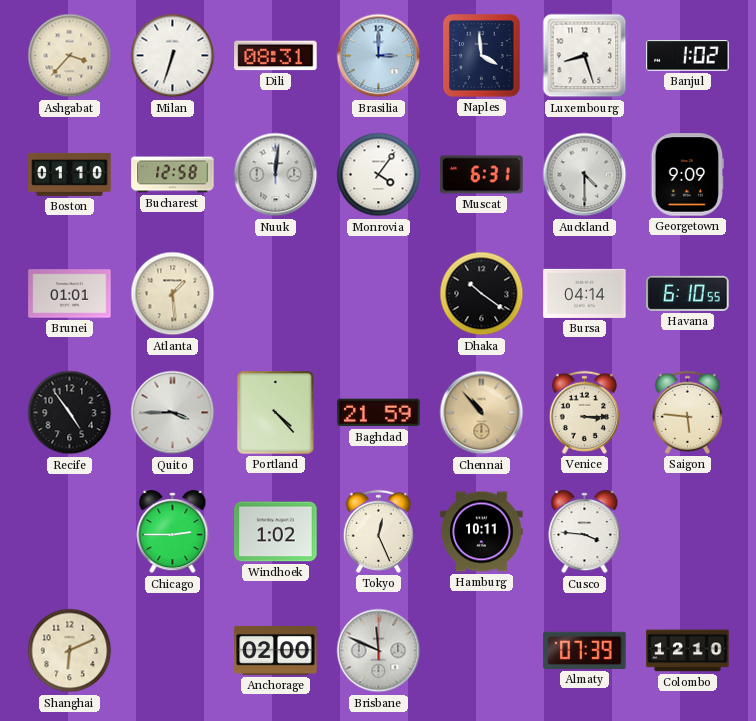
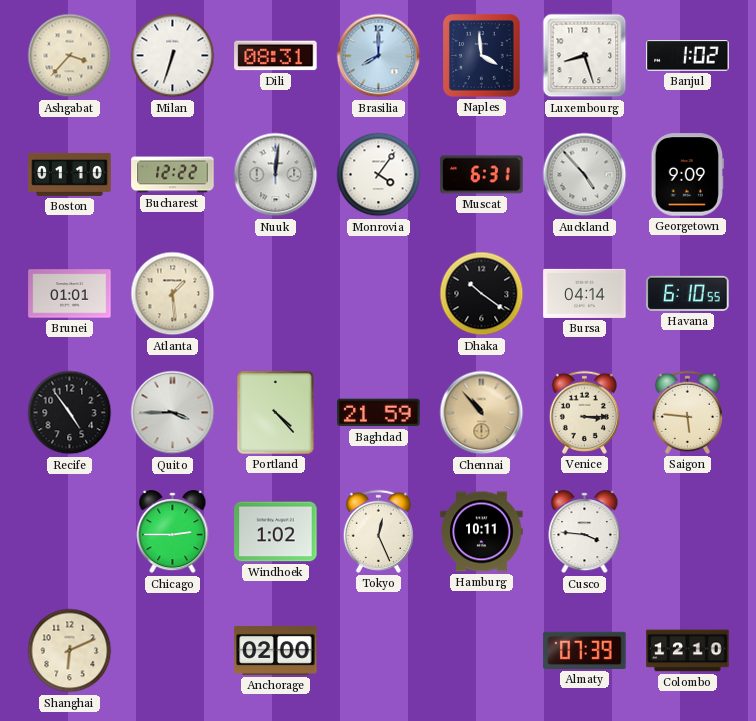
Brasilia: 3:00 -> 8:00
Bucharest: 12:58 -> 12:22
Auckland: 4:30 -> 4:53
Brisbane: 11:49 -> none
